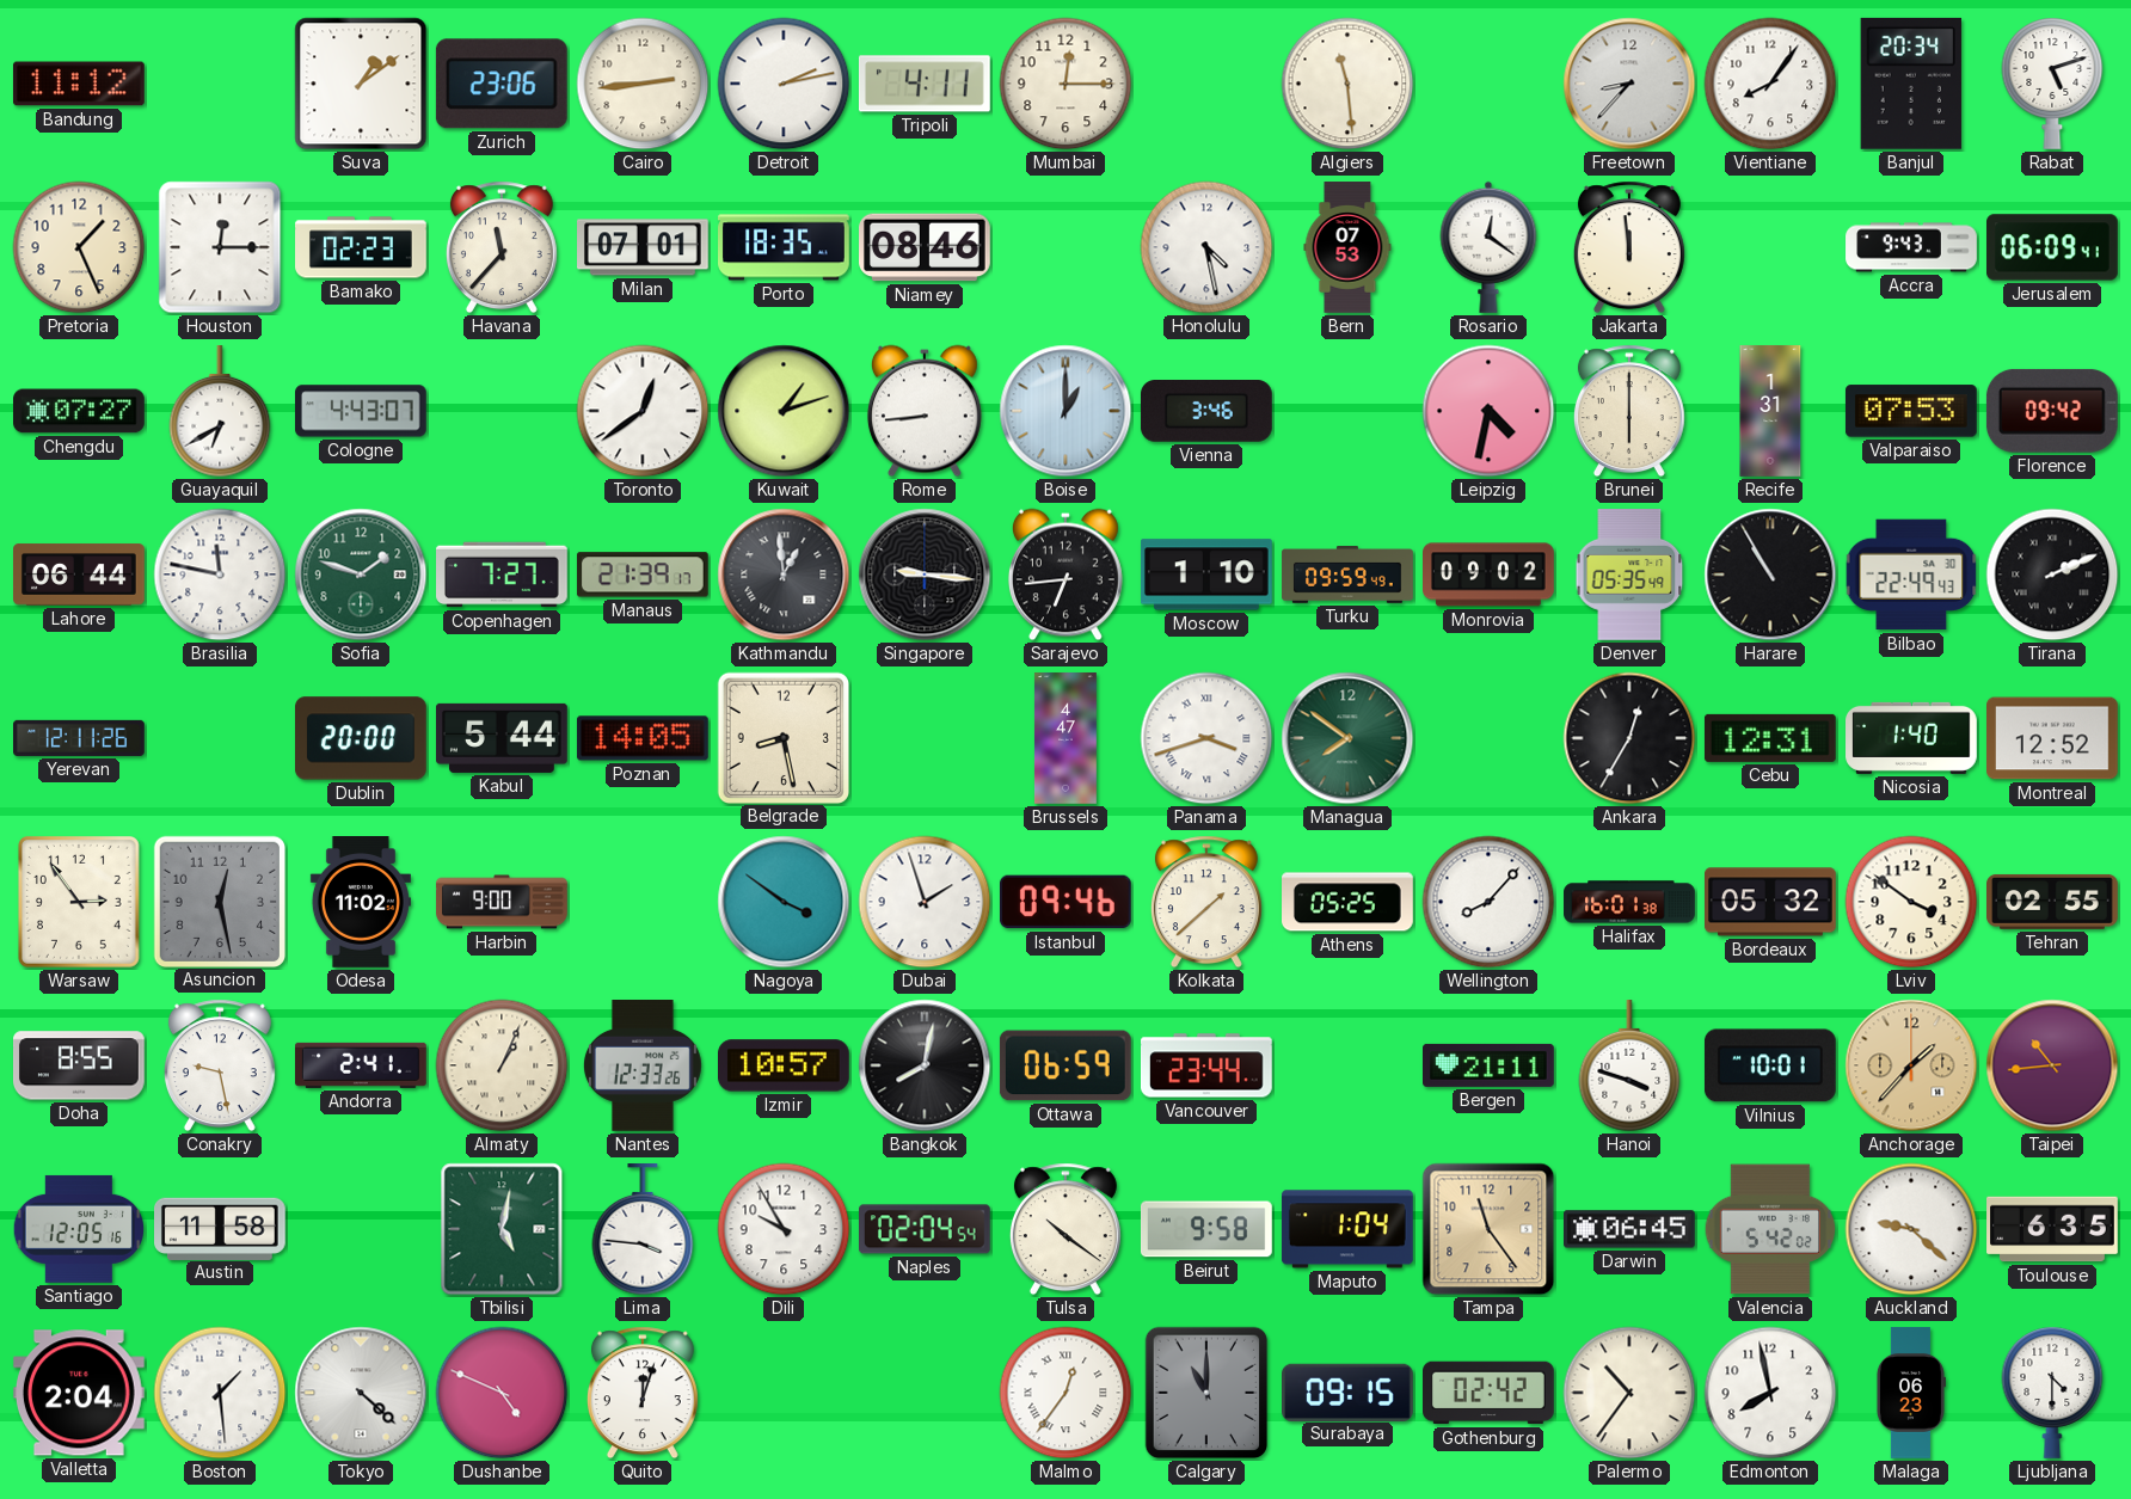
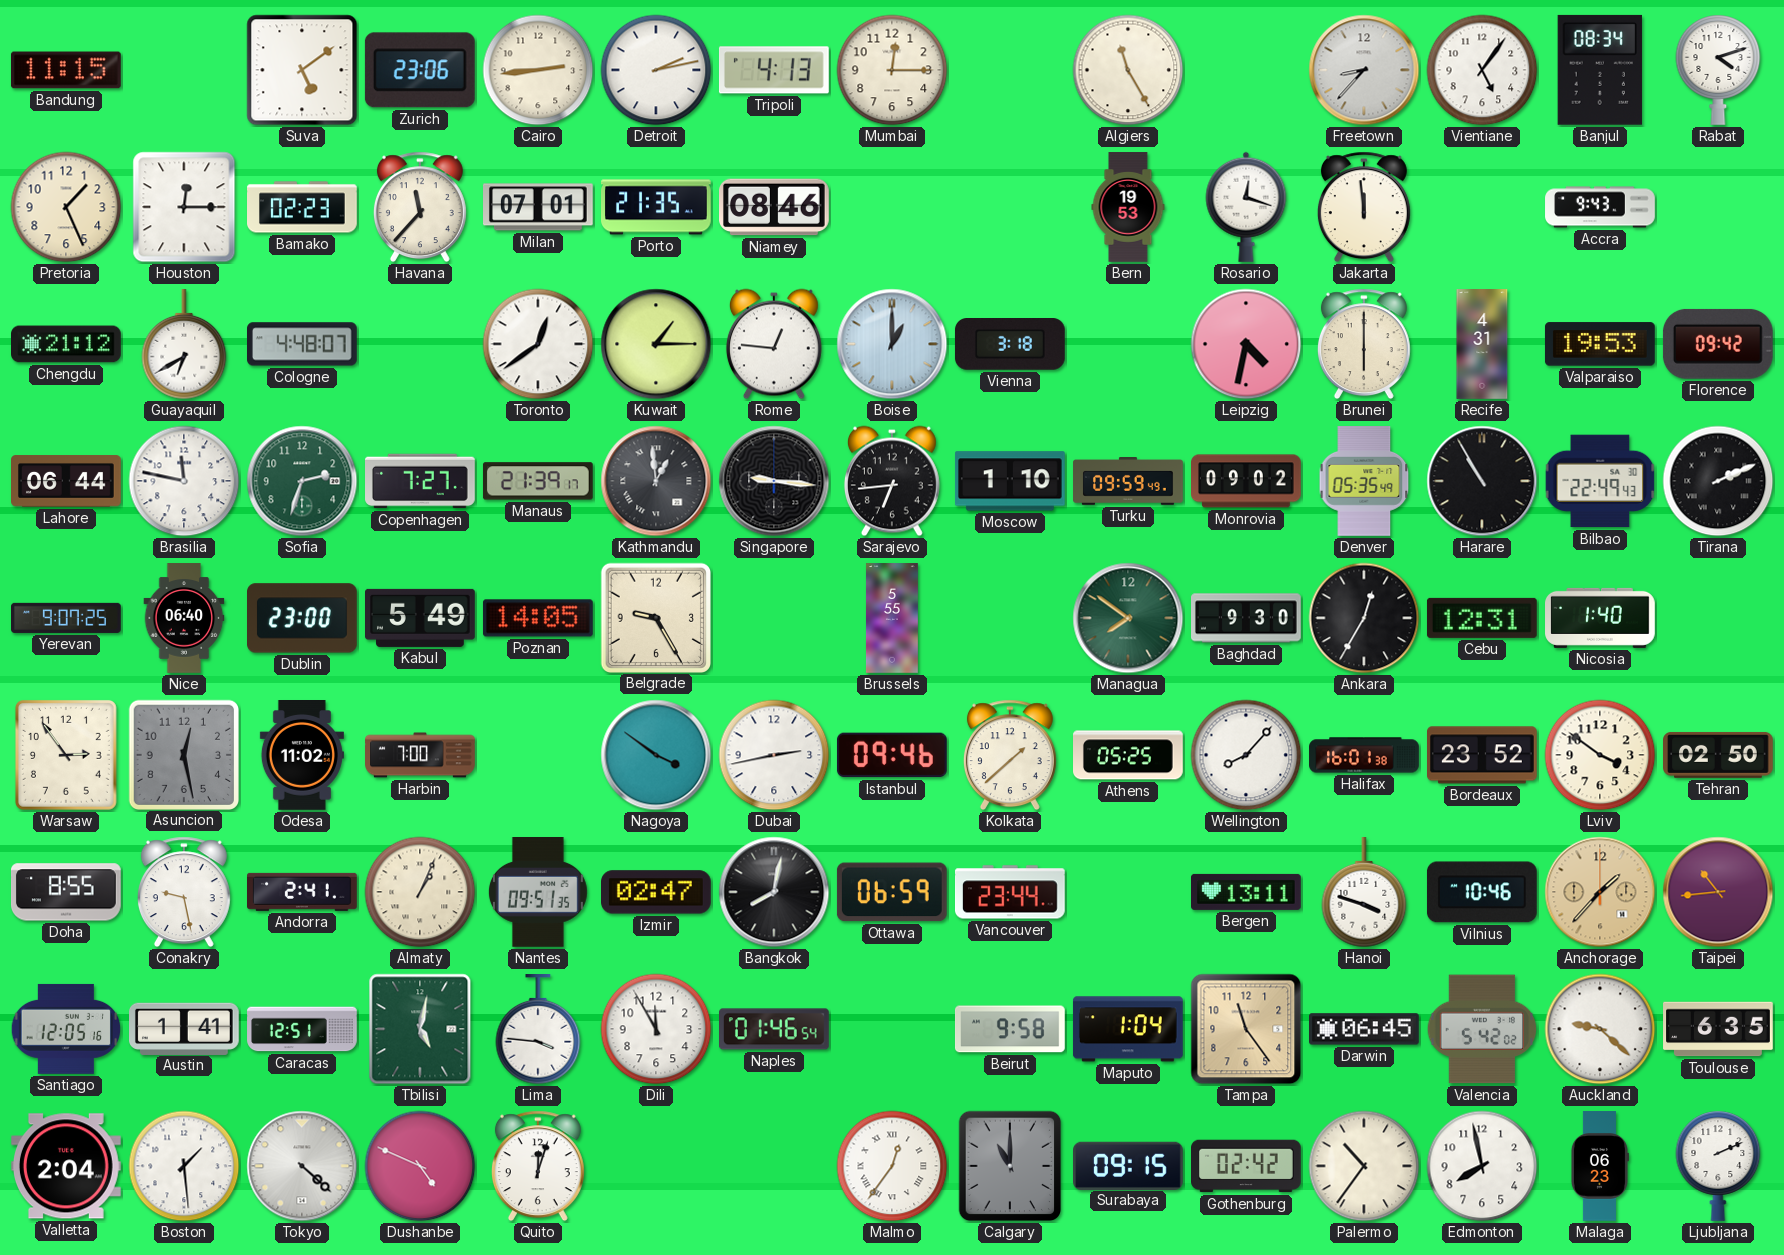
Bandung: 11:12 -> 11:15
Suva: 1:09 -> 5:09
Tripoli: 4:11 -> 4:13
Algiers: 11:29 -> 11:25
Vientiane: 8:06 -> 5:06
Banjul: 20:34 -> 08:34
Rabat: 5:12 -> 4:12
Porto: 18:35 -> 21:35
Honolulu: 4:28 -> none
Bern: 07:53 -> 19:53
Rosario: 12:21 -> 12:18
Jerusalem: 06:09 -> none
Chengdu: 07:27 -> 21:12
Cologne: 4:43 -> 4:48
Kuwait: 1:12 -> 1:15
Rome: 8:44 -> 12:46
Vienna: 3:46 -> 3:18
Recife: 1:31 -> 4:31
Valparaiso: 07:53 -> 19:53
Sofia: 1:48 -> 2:33
Yerevan: 12:11 -> 9:07
Nice: none -> 06:40
Dublin: 20:00 -> 23:00
Kabul: 5:44 -> 5:49
Belgrade: 8:28 -> 9:25
Brussels: 4:47 -> 5:55
Panama: 3:42 -> none
Baghdad: none -> 9:30
Montreal: 12:52 -> none
Harbin: 9:00 -> 7:00
Dubai: 1:57 -> 2:43
Bordeaux: 05:32 -> 23:52
Tehran: 02:55 -> 02:50
Nantes: 12:33 -> 09:51
Izmir: 10:57 -> 02:47
Bergen: 21:11 -> 13:11
Vilnius: 10:01 -> 10:46
Austin: 11:58 -> 1:41
Caracas: none -> 12:51
Dili: 9:55 -> 11:55
Naples: 02:04 -> 01:46
Tulsa: 10:21 -> none
Ljubljana: 4:30 -> 2:11
